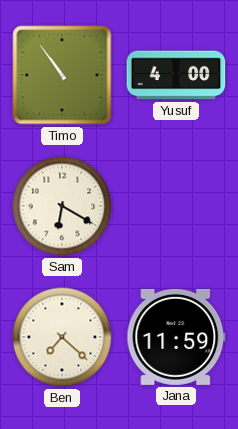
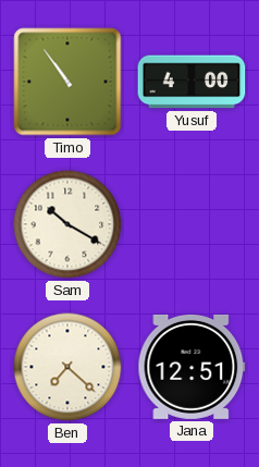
Sam: 6:20 -> 10:20
Jana: 11:59 -> 12:51
